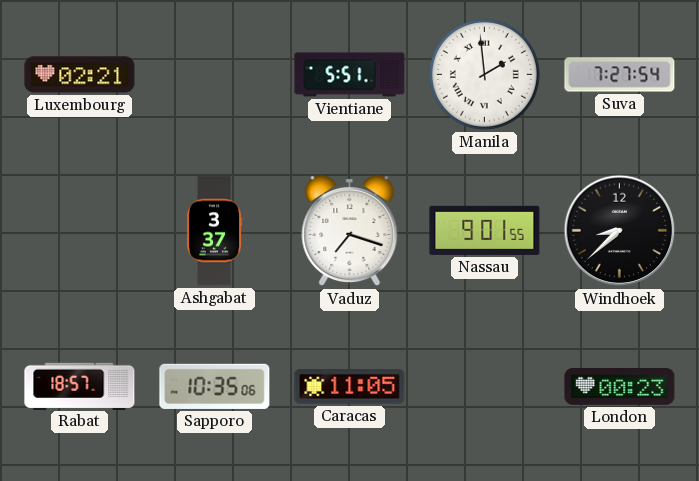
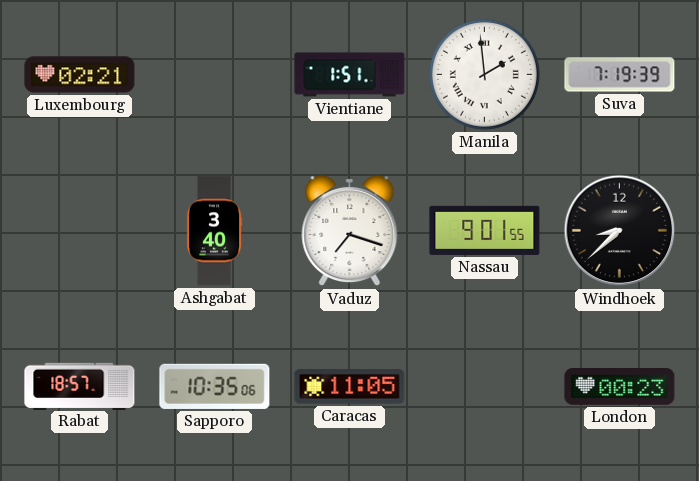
Vientiane: 5:51 -> 1:51
Suva: 7:27 -> 7:19
Ashgabat: 3:37 -> 3:40
